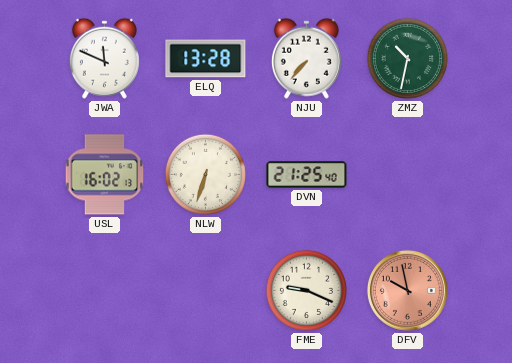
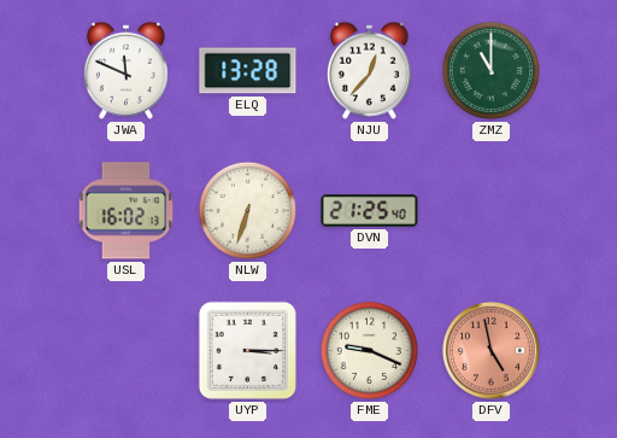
NJU: 7:37 -> 12:37
ZMZ: 10:32 -> 11:00
UYP: none -> 3:15
DFV: 9:58 -> 4:58
